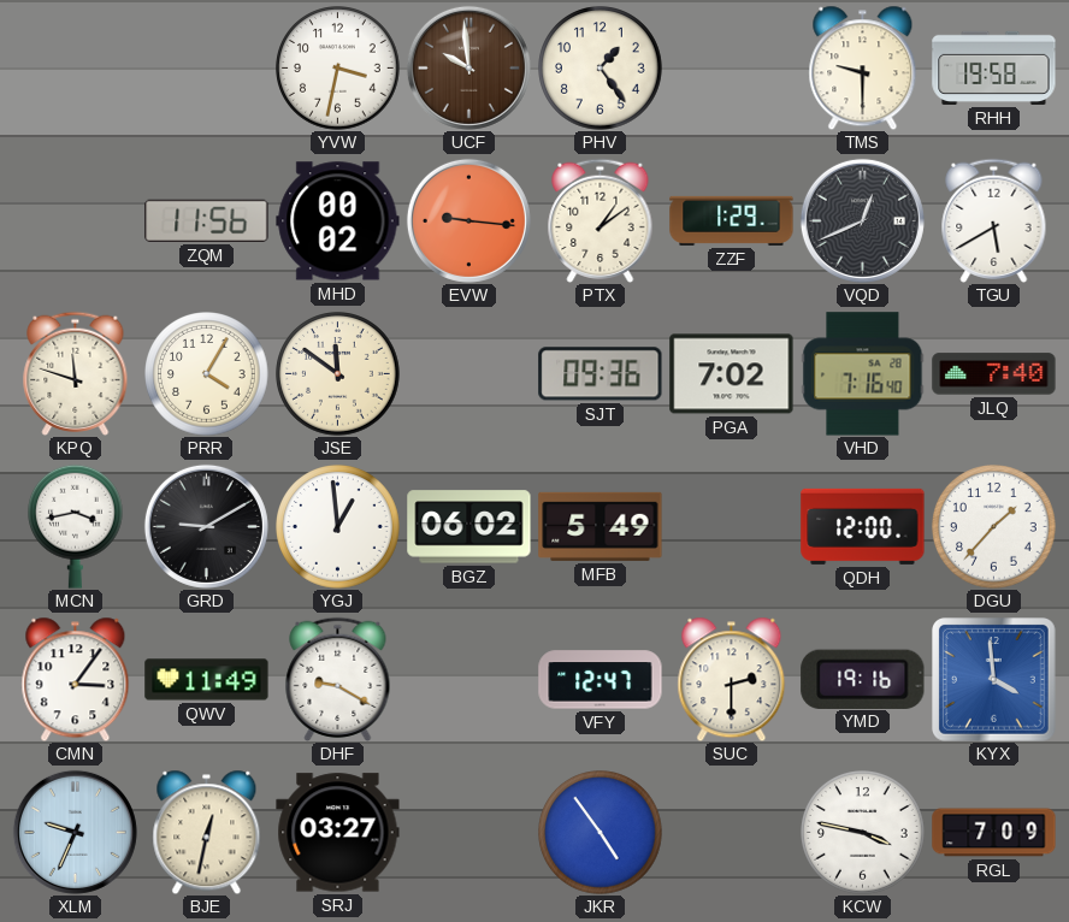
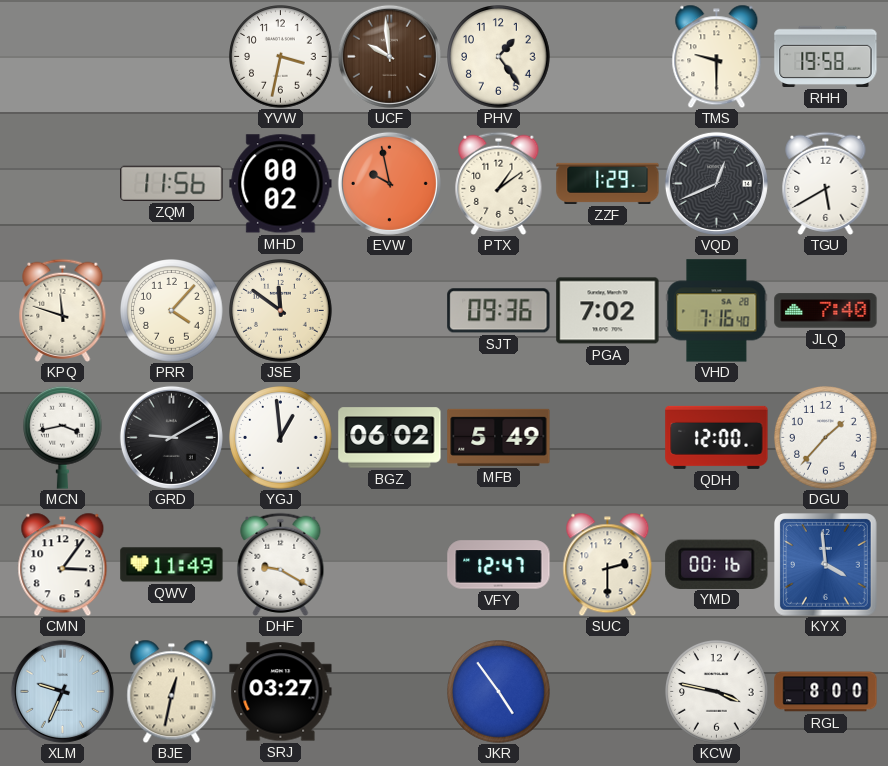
EVW: 9:16 -> 9:58
PRR: 4:05 -> 4:07
YMD: 19:16 -> 00:16
RGL: 7:09 -> 8:00
